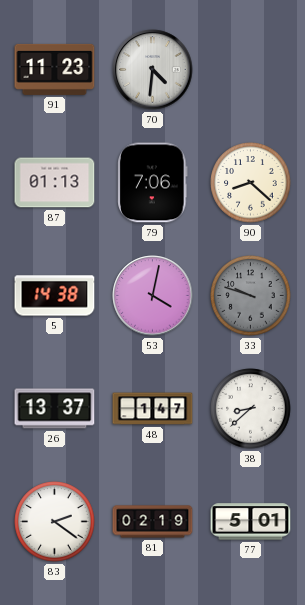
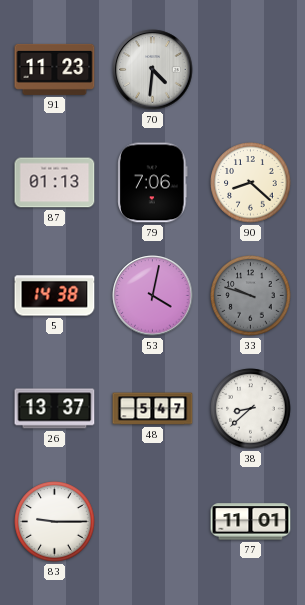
48: 1:47 -> 5:47
83: 2:21 -> 9:15
81: 02:19 -> none
77: 5:01 -> 11:01
